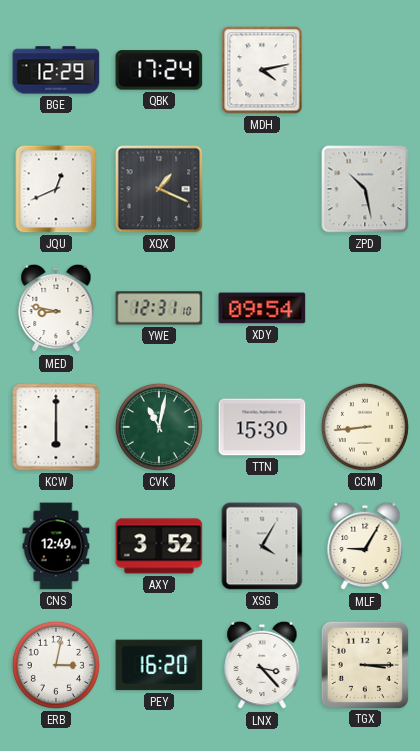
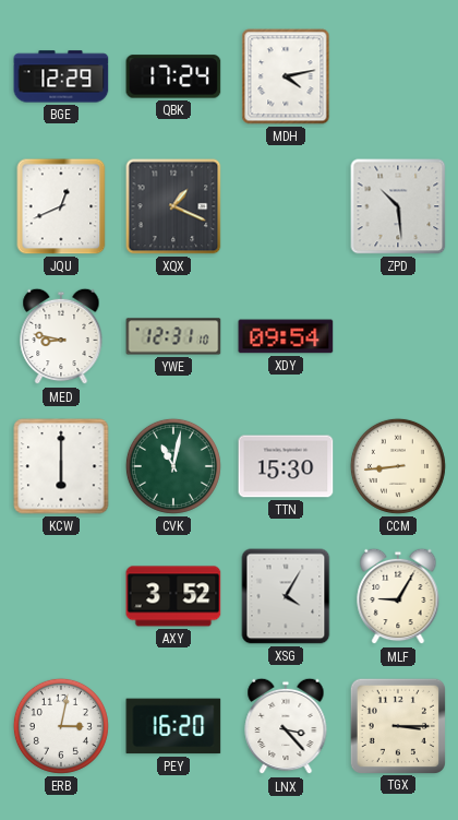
ZPD: 10:28 -> 10:29
CNS: 12:49 -> none
